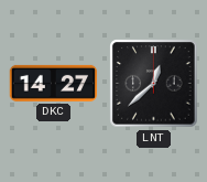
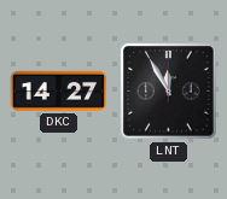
LNT: 12:38 -> 11:55
